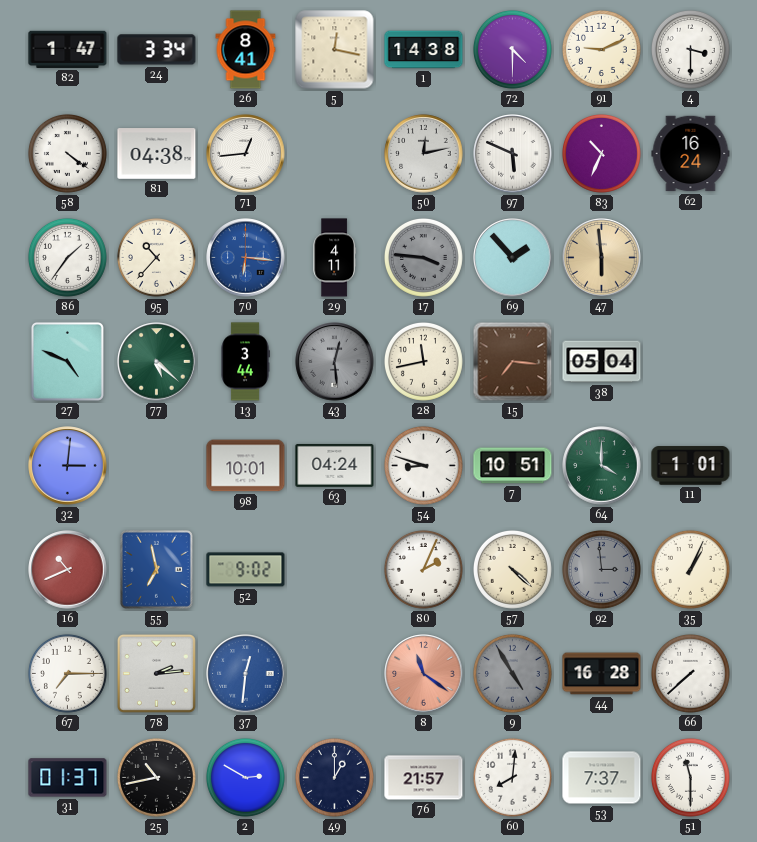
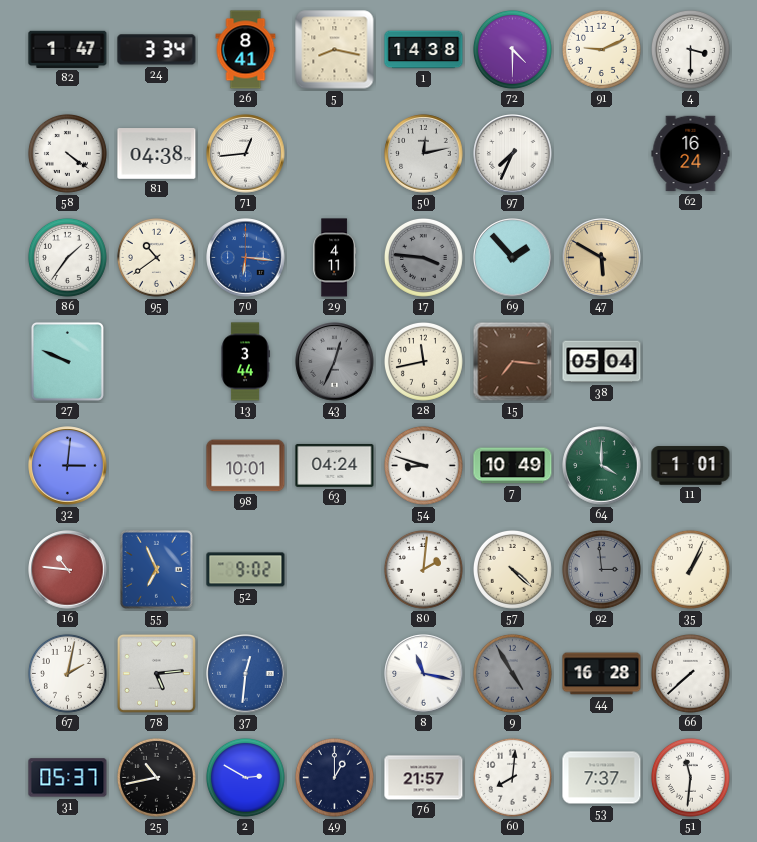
5: 12:17 -> 8:17
97: 5:49 -> 7:34
83: 10:34 -> none
95: 10:37 -> 10:39
47: 5:59 -> 5:50
27: 4:49 -> 9:49
77: 5:22 -> none
43: 12:29 -> 12:34
7: 10:51 -> 10:49
16: 10:41 -> 10:46
55: 6:58 -> 6:56
80: 2:04 -> 2:01
67: 7:15 -> 2:02
78: 2:14 -> 5:14
8: 11:21 -> 11:17
8 dial: salmon -> white
31: 01:37 -> 05:37
51: 11:30 -> 11:31
